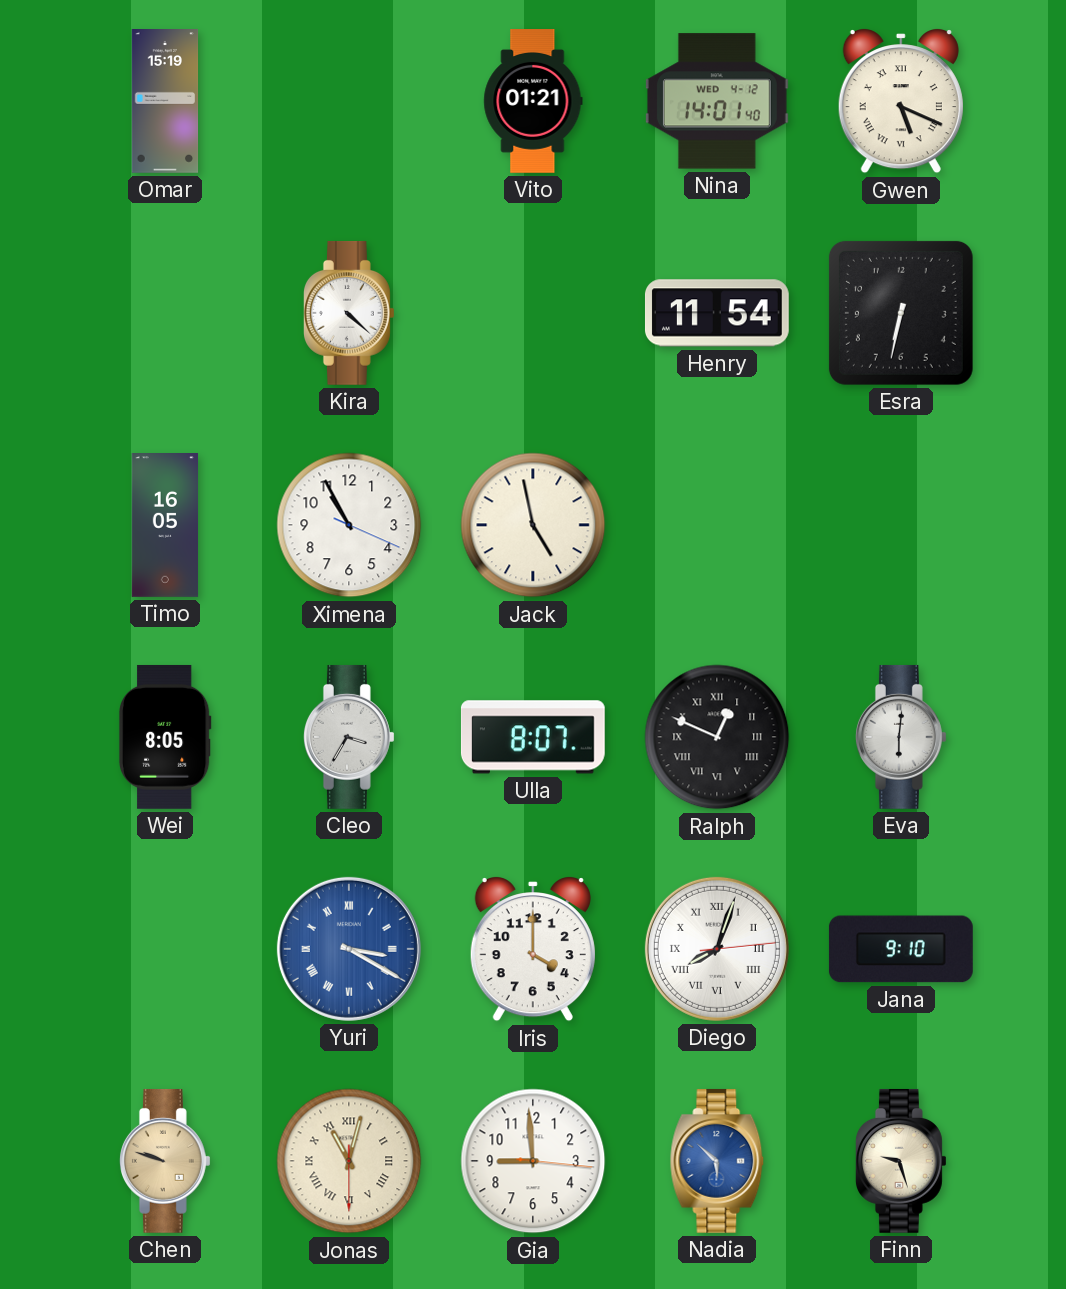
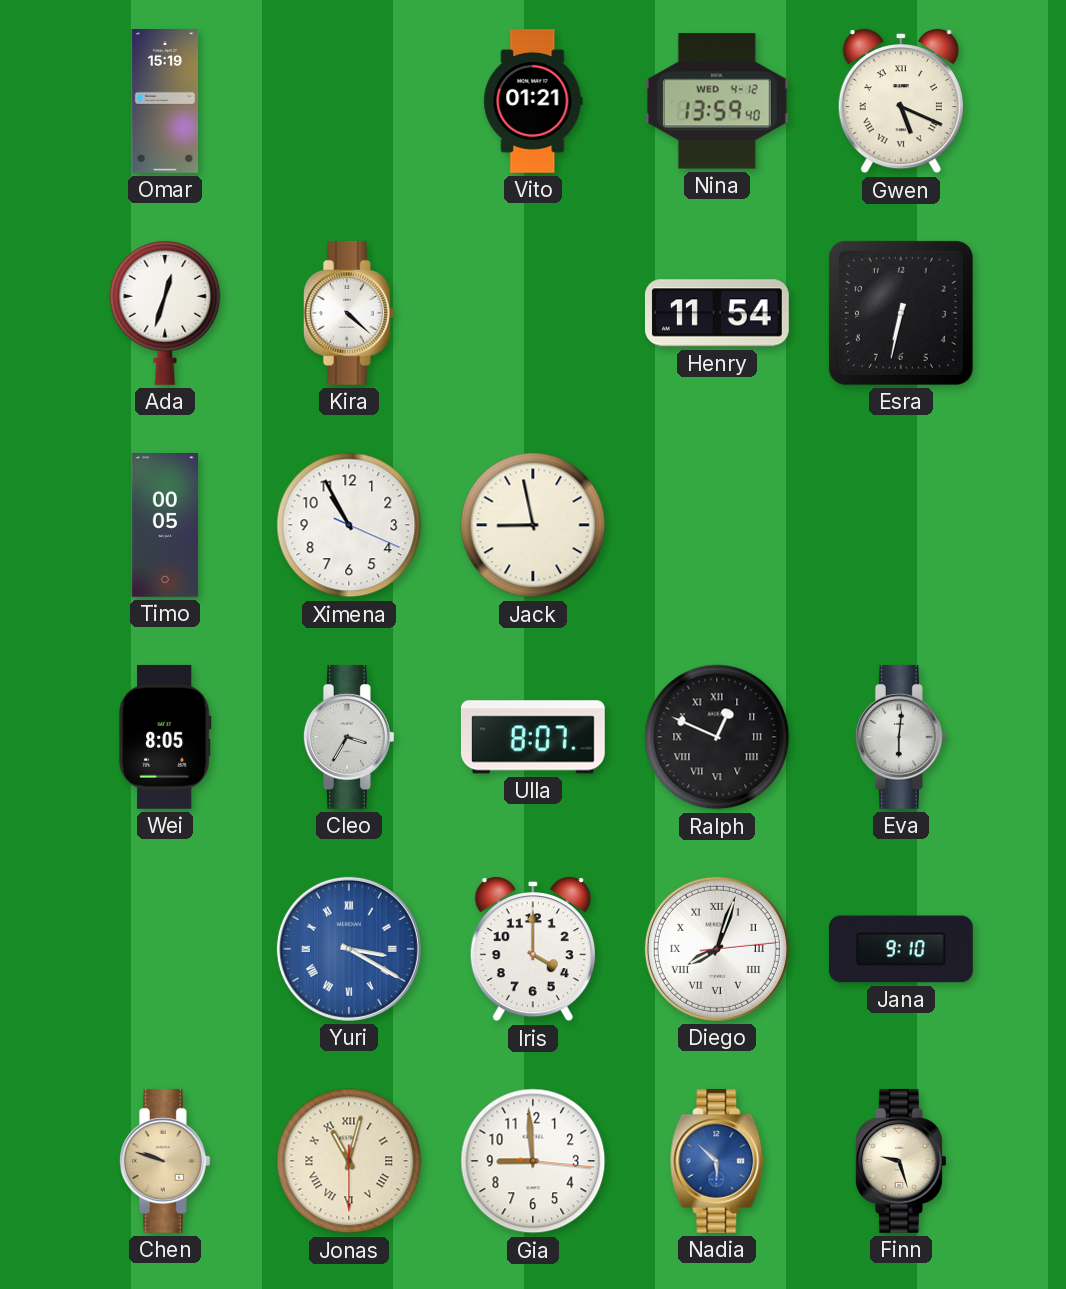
Nina: 14:01 -> 13:59
Ada: none -> 12:33
Timo: 16:05 -> 00:05
Jack: 4:58 -> 8:58
